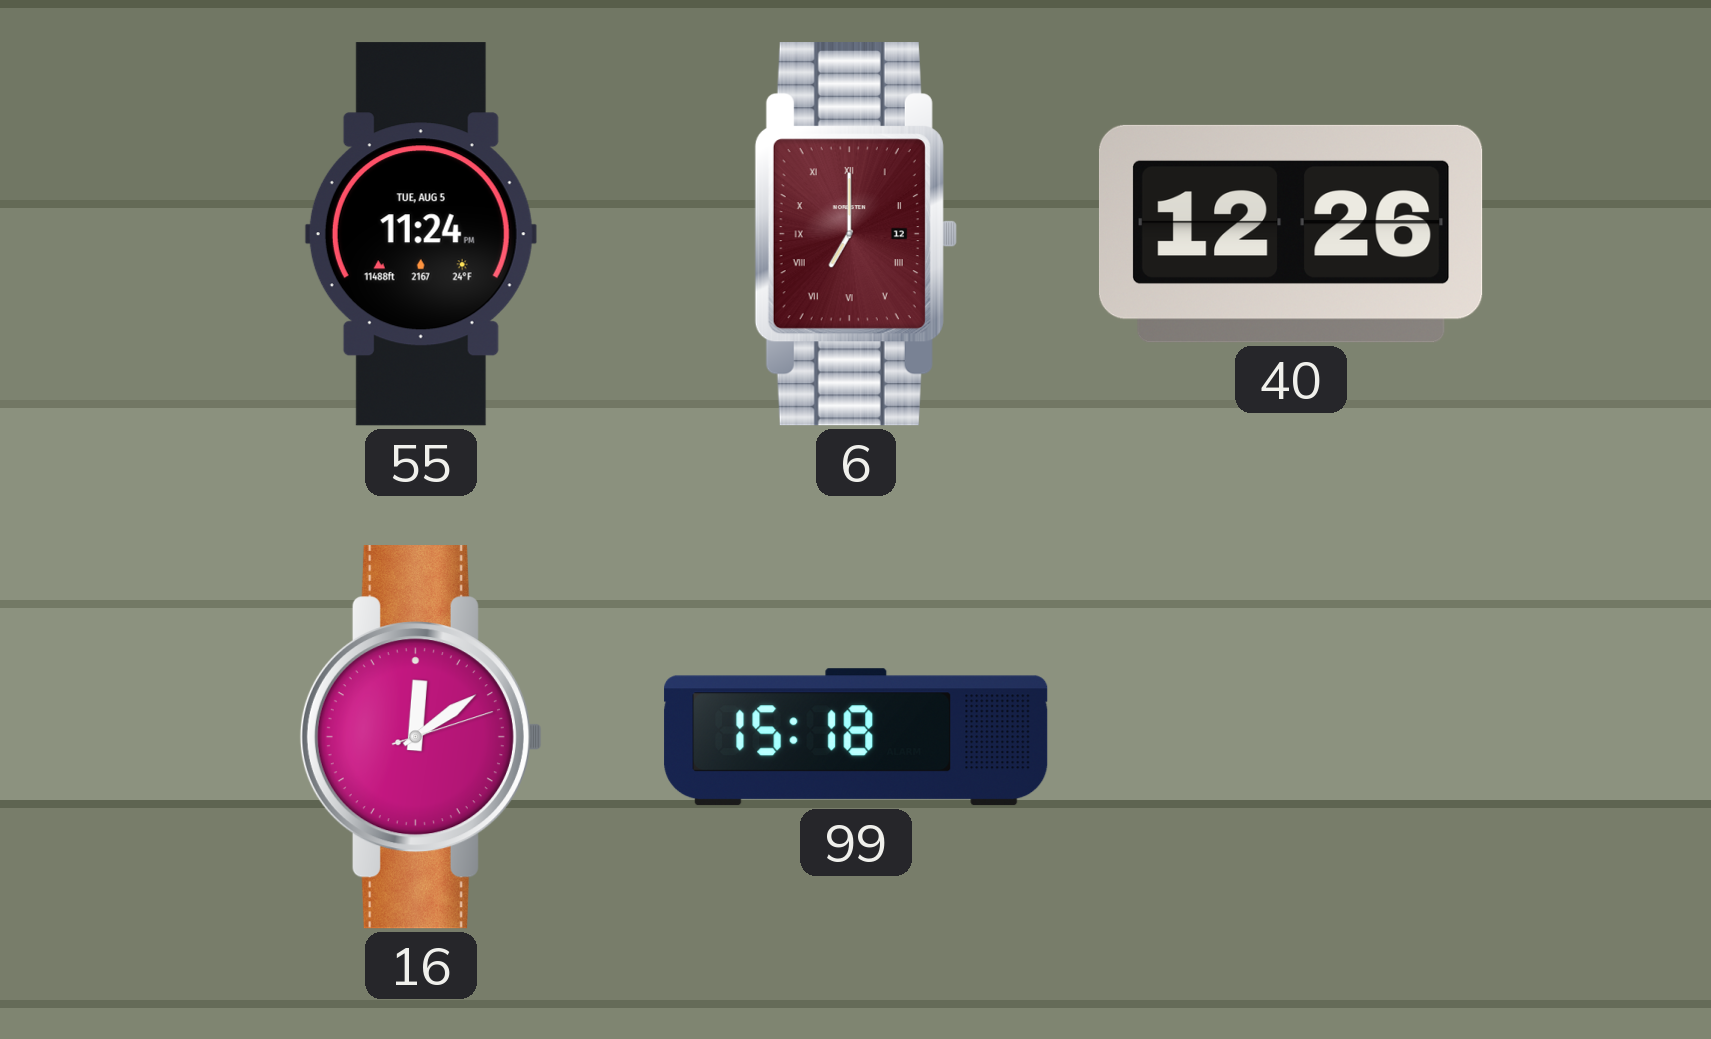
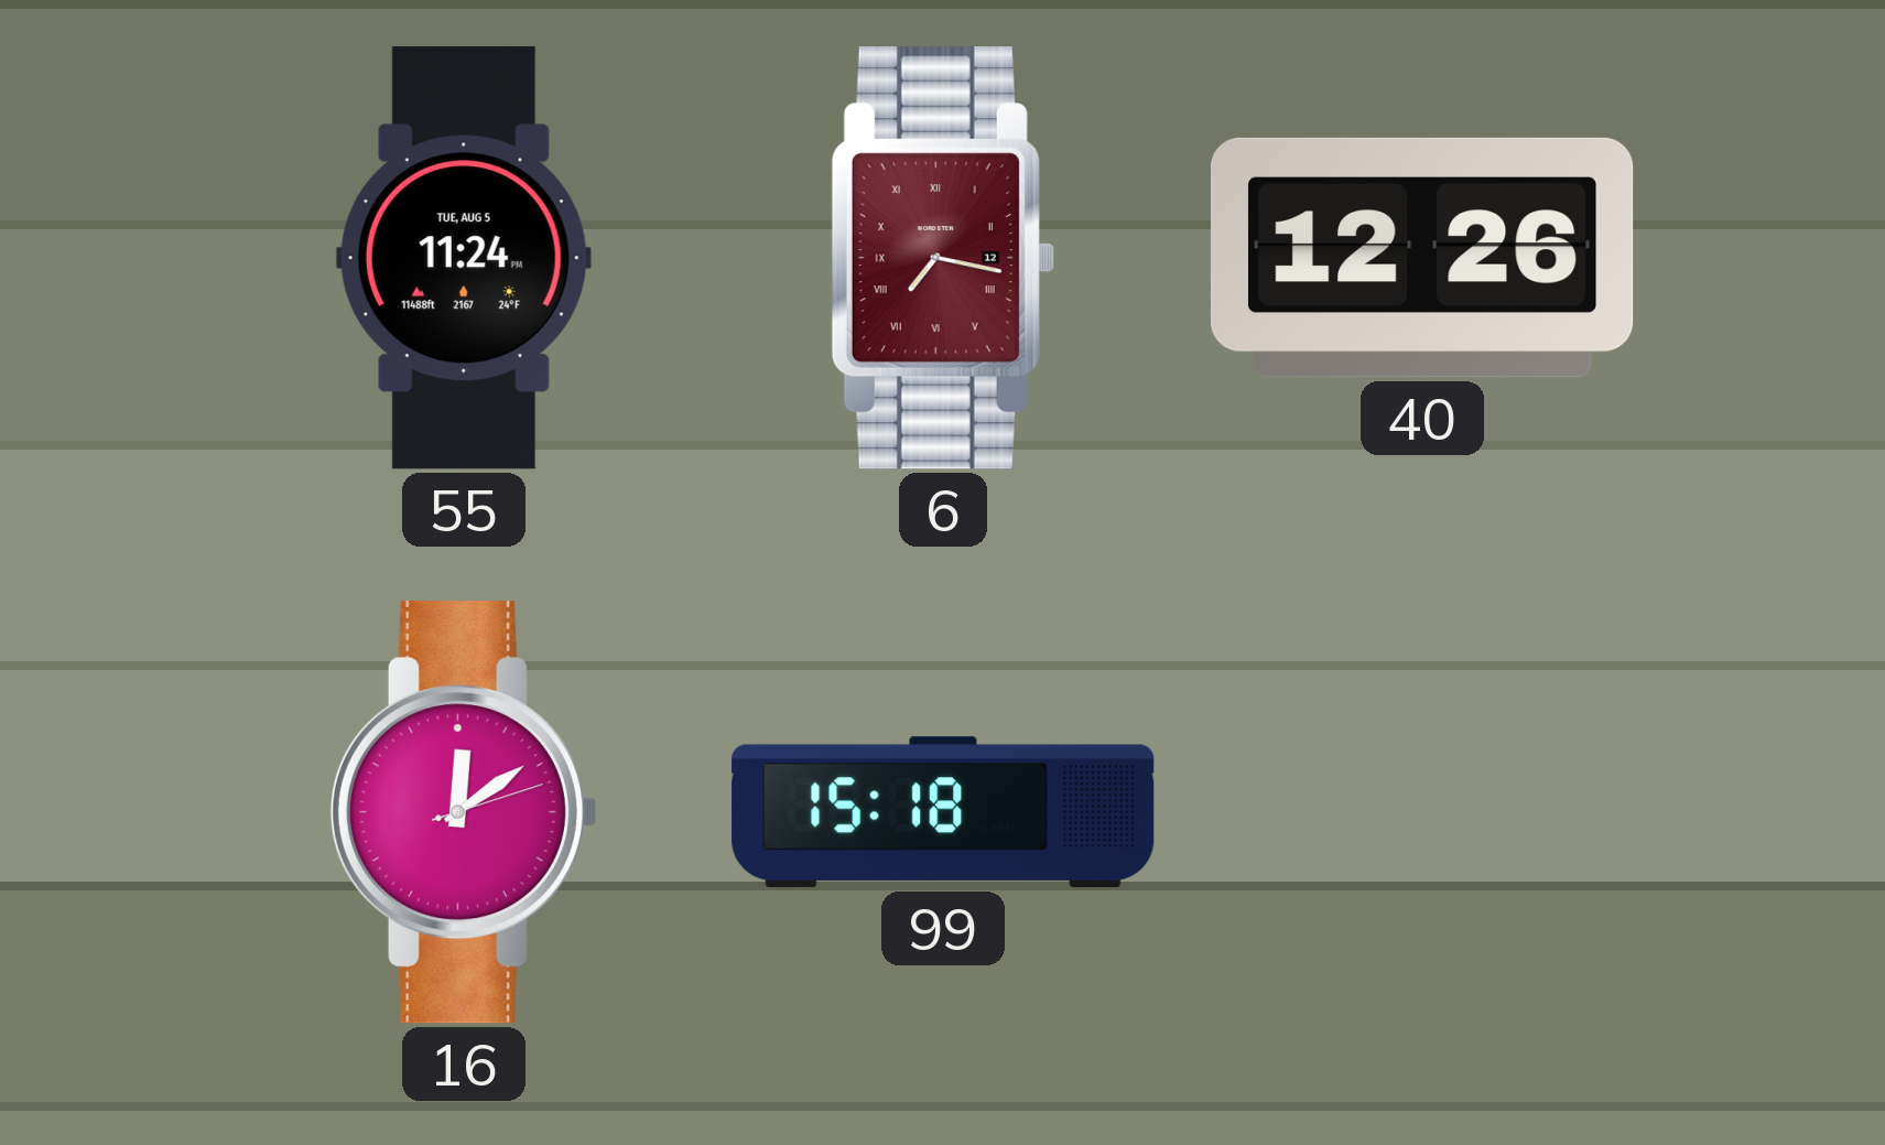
6: 7:00 -> 7:17
